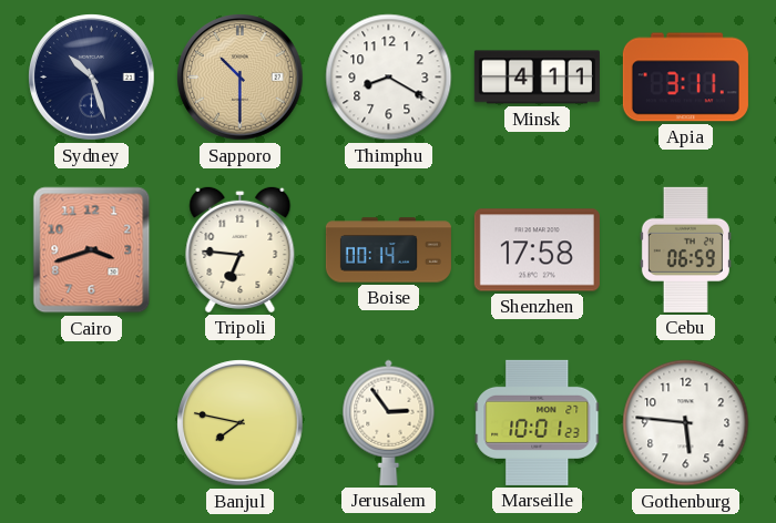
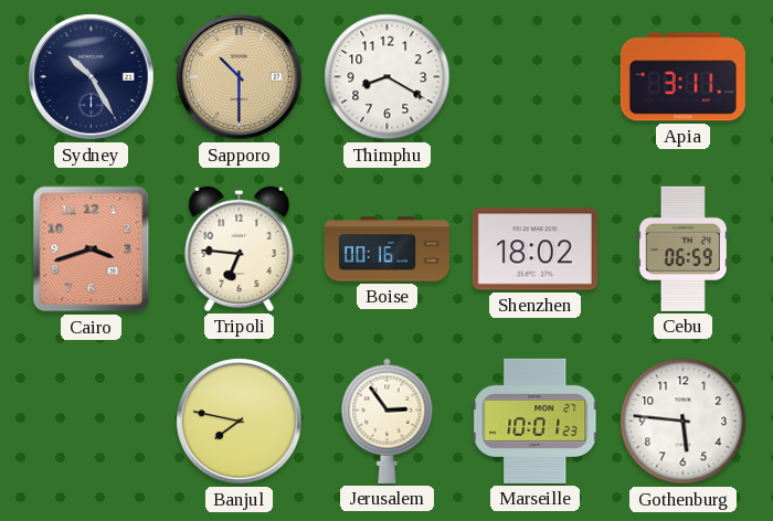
Sydney: 10:27 -> 10:25
Minsk: 4:11 -> none
Boise: 00:14 -> 00:16
Shenzhen: 17:58 -> 18:02
